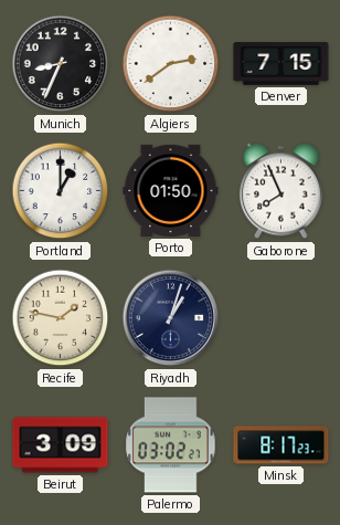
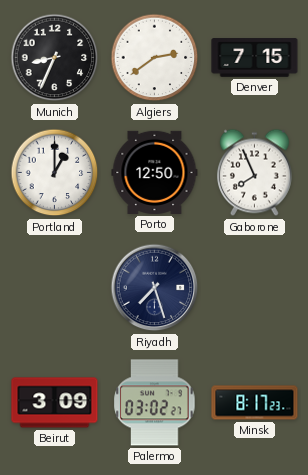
Porto: 01:50 -> 12:50
Recife: 1:47 -> none
Riyadh: 1:03 -> 7:27
